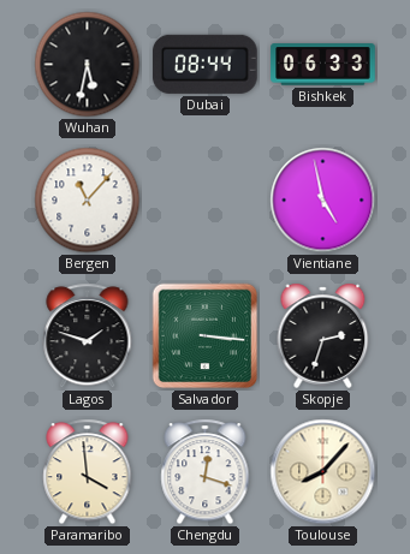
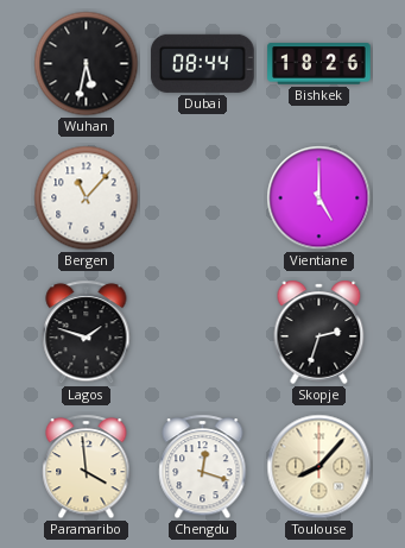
Bishkek: 06:33 -> 18:26
Vientiane: 4:58 -> 5:00
Salvador: 3:16 -> none
